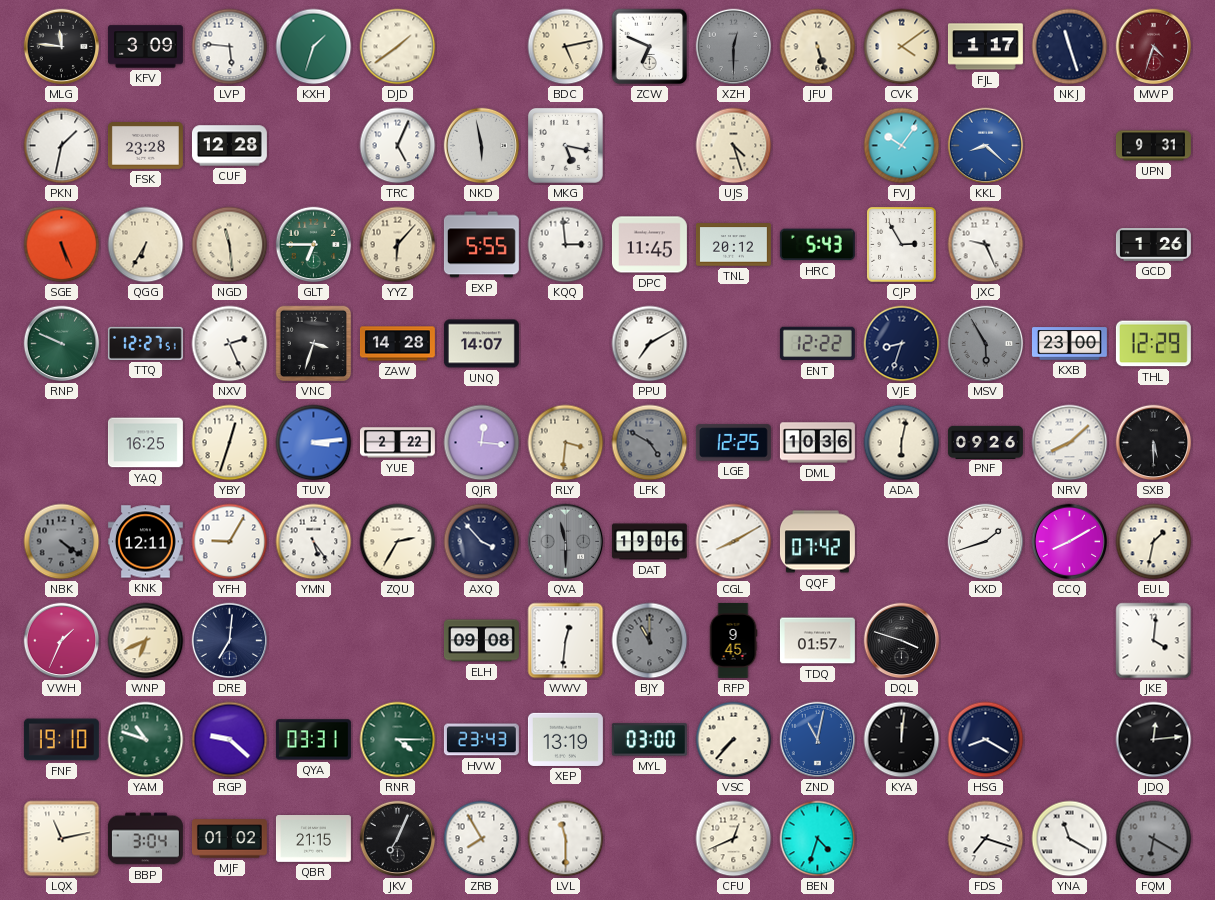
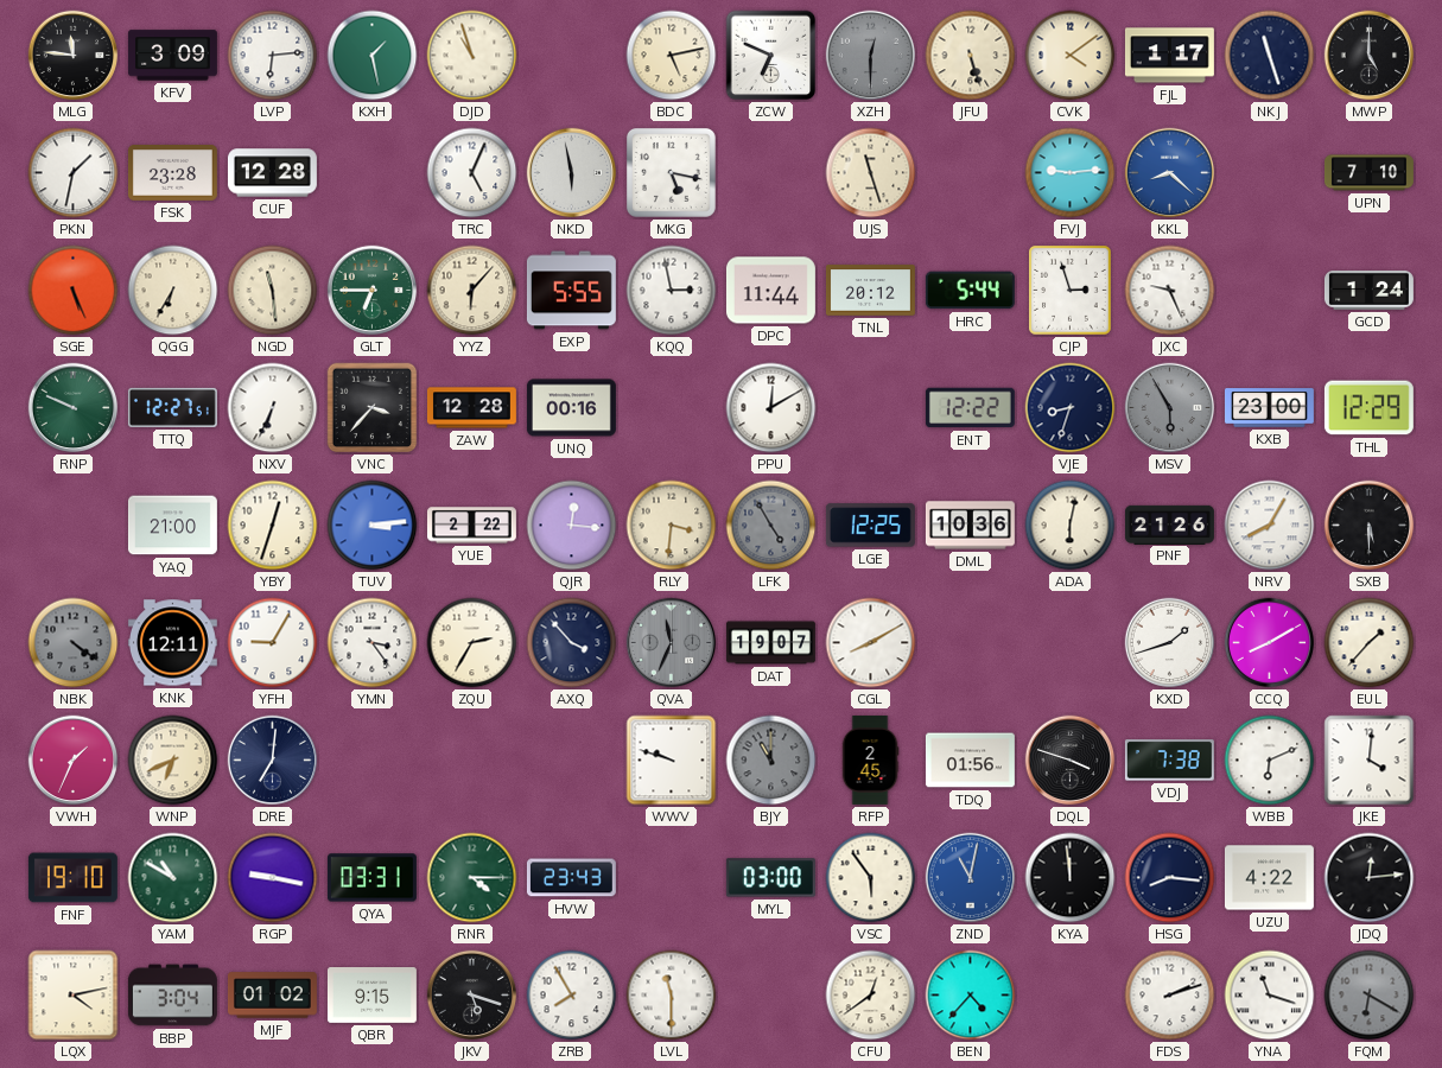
LVP: 5:46 -> 6:14
KXH: 1:33 -> 1:28
DJD: 1:39 -> 10:57
MWP: 4:33 -> 5:00
MWP dial: burgundy -> black
UJS: 4:27 -> 11:27
FVJ: 10:06 -> 9:14
UPN: 9:31 -> 7:10
KQQ: 2:59 -> 2:58
DPC: 11:45 -> 11:44
HRC: 5:43 -> 5:44
CJP: 2:55 -> 2:57
GCD: 1:26 -> 1:24
NXV: 2:26 -> 6:34
VNC: 3:33 -> 3:37
ZAW: 14:28 -> 12:28
UNQ: 14:07 -> 00:16
PPU: 7:10 -> 12:10
YAQ: 16:25 -> 21:00
LFK: 4:50 -> 4:55
PNF: 09:26 -> 21:26
NRV: 8:08 -> 8:05
YMN: 5:24 -> 3:24
QVA: 11:30 -> 11:34
DAT: 19:06 -> 19:07
QQF: 07:42 -> none
EUL: 1:32 -> 1:37
ELH: 09:08 -> none
WWV: 12:31 -> 9:48
RFP: 9:45 -> 2:45
TDQ: 01:57 -> 01:56
VDJ: none -> 7:38
WBB: none -> 6:11
YAM: 10:48 -> 10:50
RGP: 9:22 -> 9:17
XEP: 13:19 -> none
VSC: 7:37 -> 5:54
KYA: 12:01 -> 11:59
HSG: 8:20 -> 8:16
UZU: none -> 4:22
LQX: 11:13 -> 4:13
QBR: 21:15 -> 9:15
JKV: 7:04 -> 5:18
CFU: 12:41 -> 12:39
BEN: 4:33 -> 4:37
FDS: 7:18 -> 2:12
YNA: 11:20 -> 11:18
